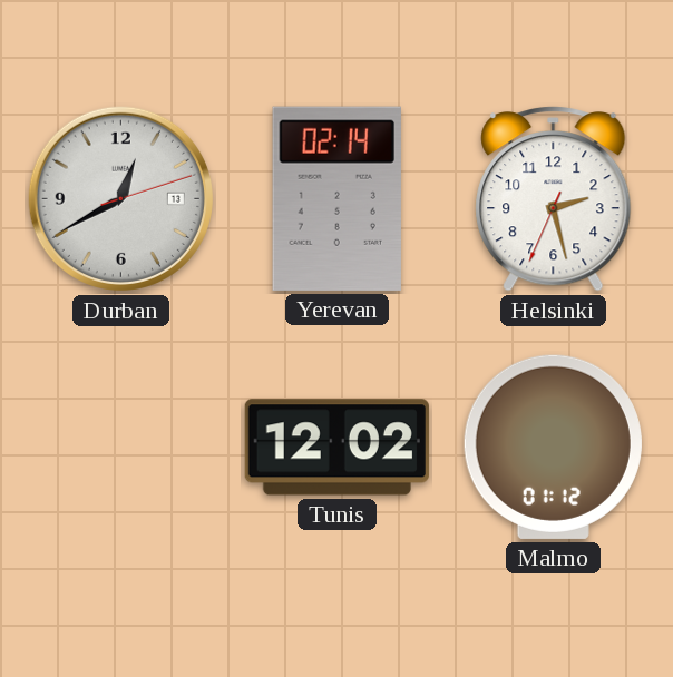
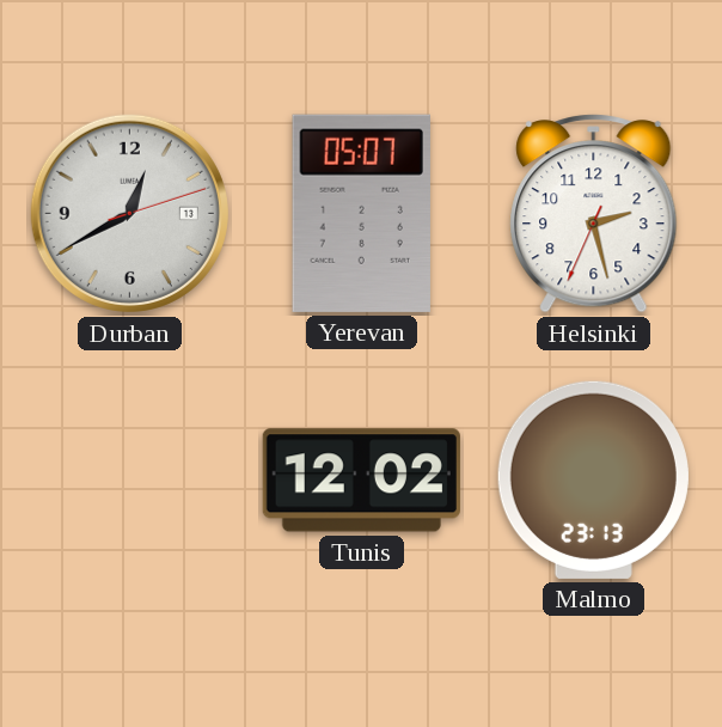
Yerevan: 02:14 -> 05:07
Malmo: 01:12 -> 23:13
